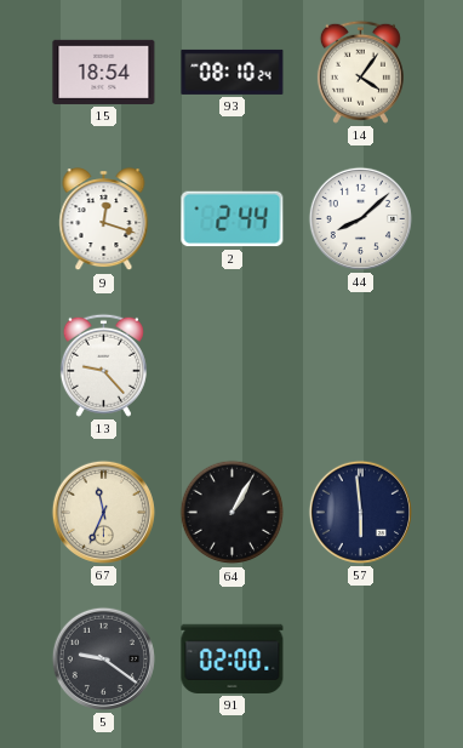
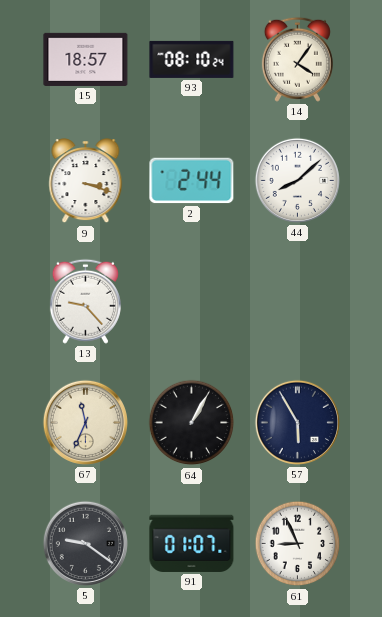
15: 18:54 -> 18:57
9: 12:18 -> 3:18
57: 5:59 -> 5:55
91: 02:00 -> 01:07
61: none -> 8:56
